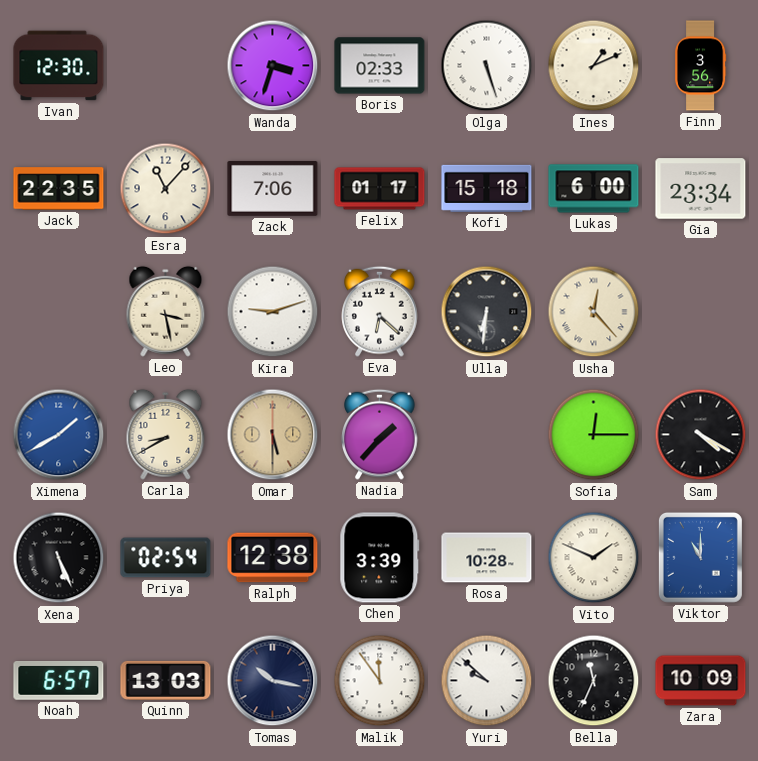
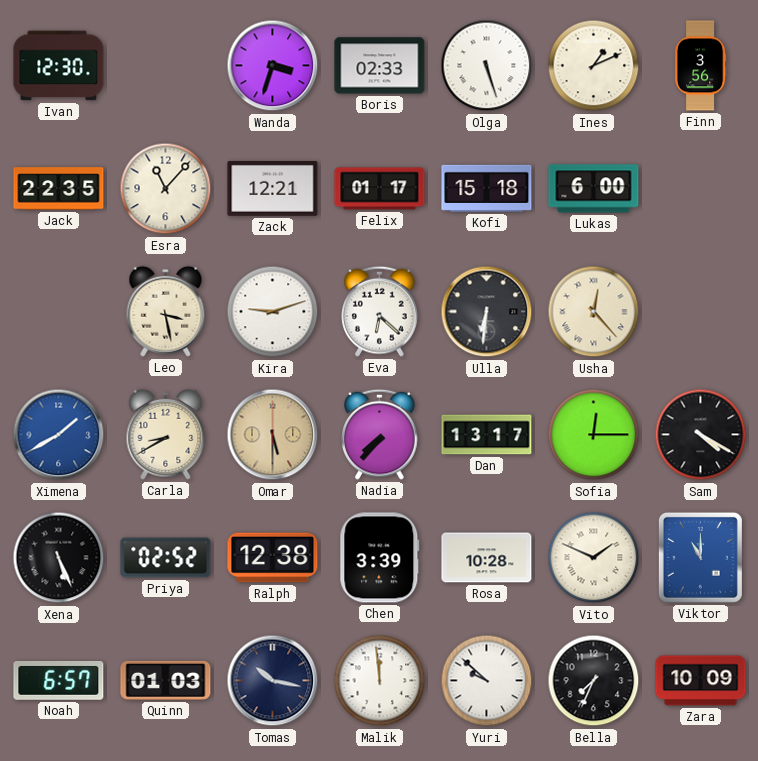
Zack: 7:06 -> 12:21
Gia: 23:34 -> none
Nadia: 1:37 -> 7:37
Dan: none -> 13:17
Priya: 02:54 -> 02:52
Quinn: 13:03 -> 01:03
Malik: 11:54 -> 11:59
Bella: 11:34 -> 7:34
